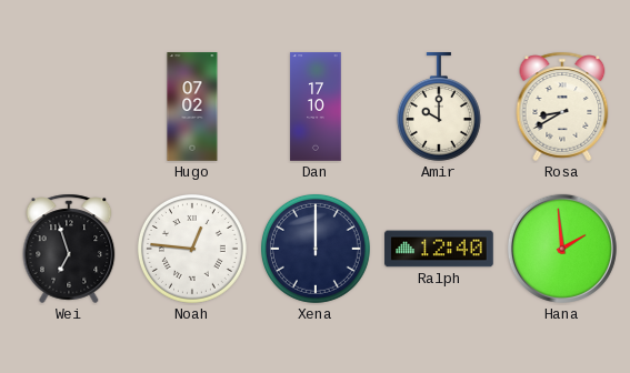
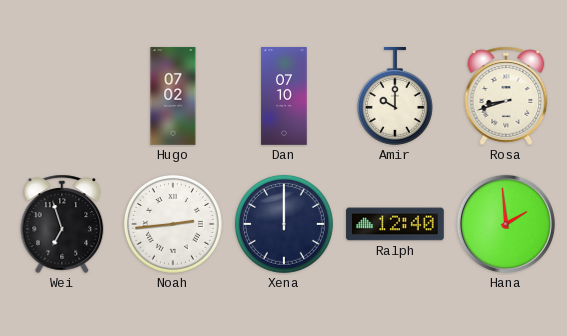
Dan: 17:10 -> 07:10
Rosa: 8:40 -> 8:42
Noah: 12:46 -> 2:44
